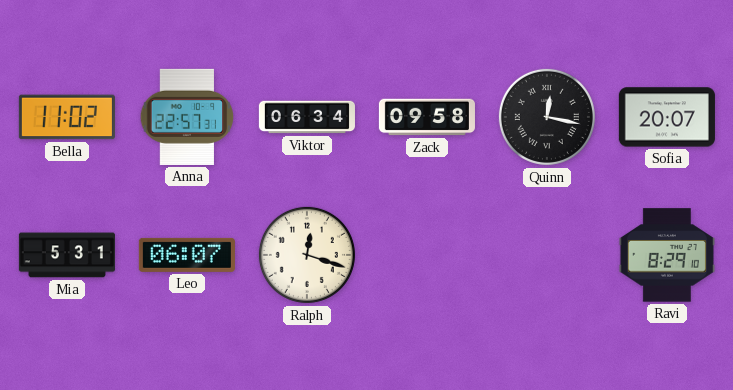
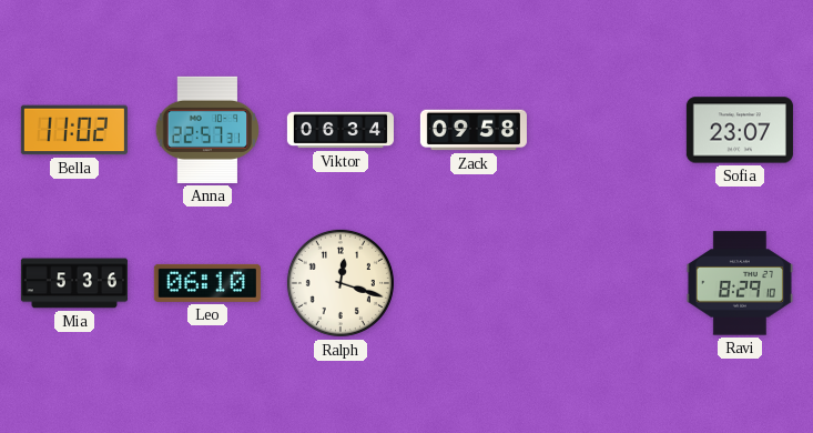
Quinn: 12:17 -> none
Sofia: 20:07 -> 23:07
Mia: 5:31 -> 5:36
Leo: 06:07 -> 06:10
